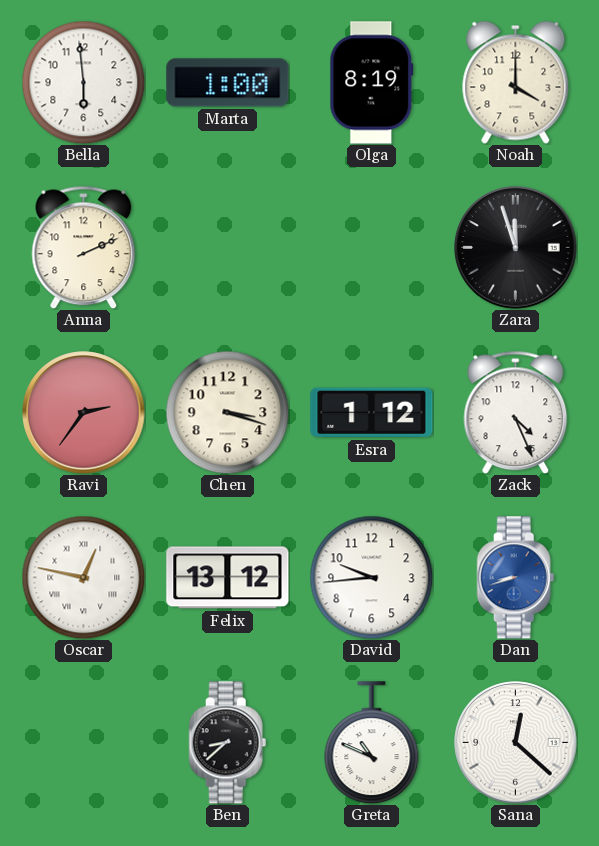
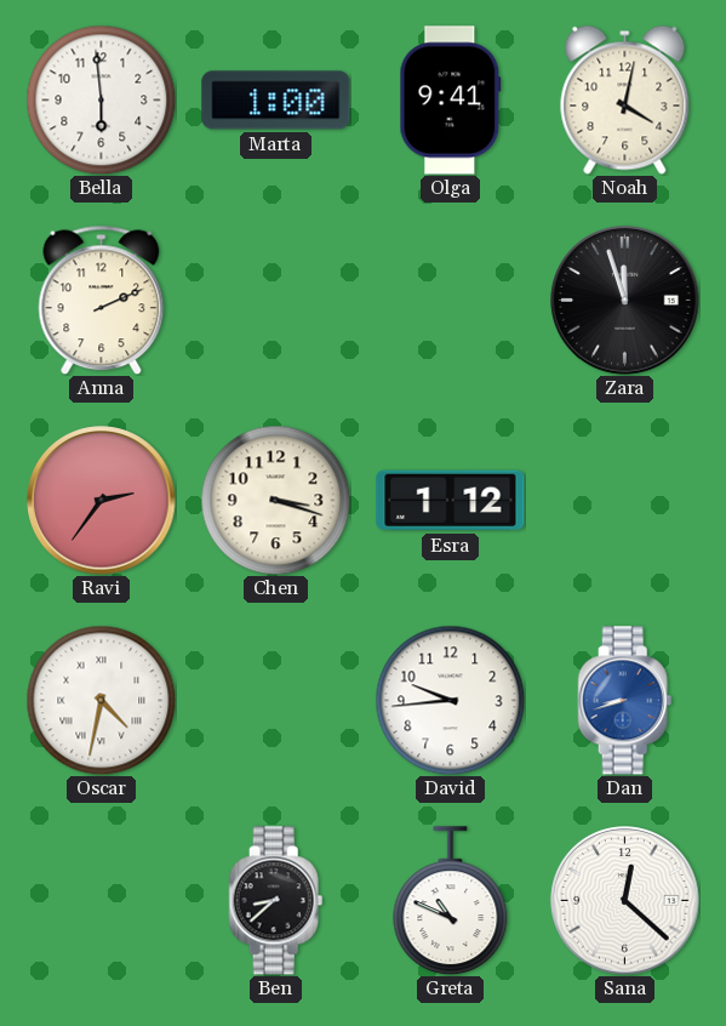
Olga: 8:19 -> 9:41
Noah: 4:00 -> 4:02
Zack: 4:26 -> none
Oscar: 12:47 -> 4:32
Felix: 13:12 -> none
